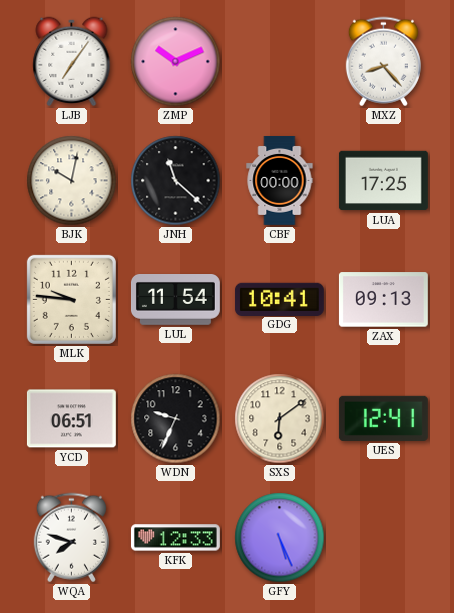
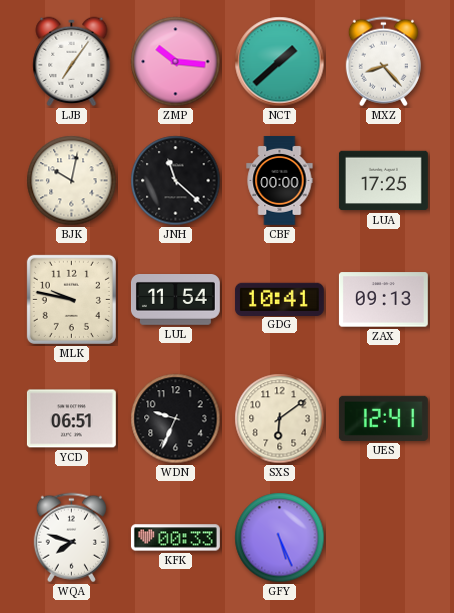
ZMP: 10:11 -> 10:16
NCT: none -> 1:38
MLK: 9:46 -> 9:47
KFK: 12:33 -> 00:33
